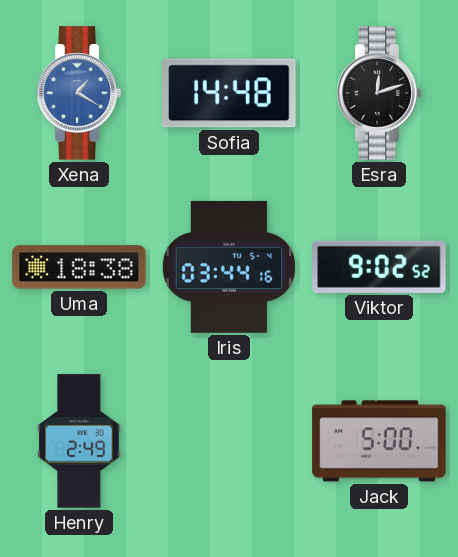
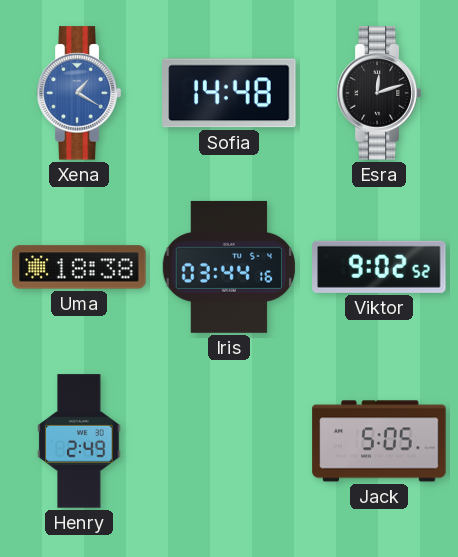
Jack: 5:00 -> 5:05
